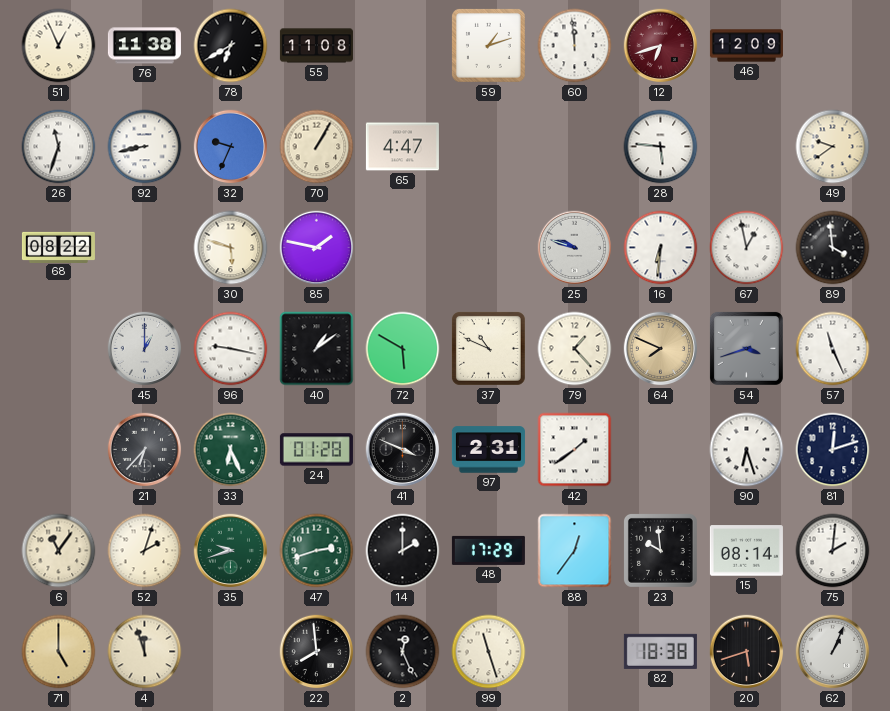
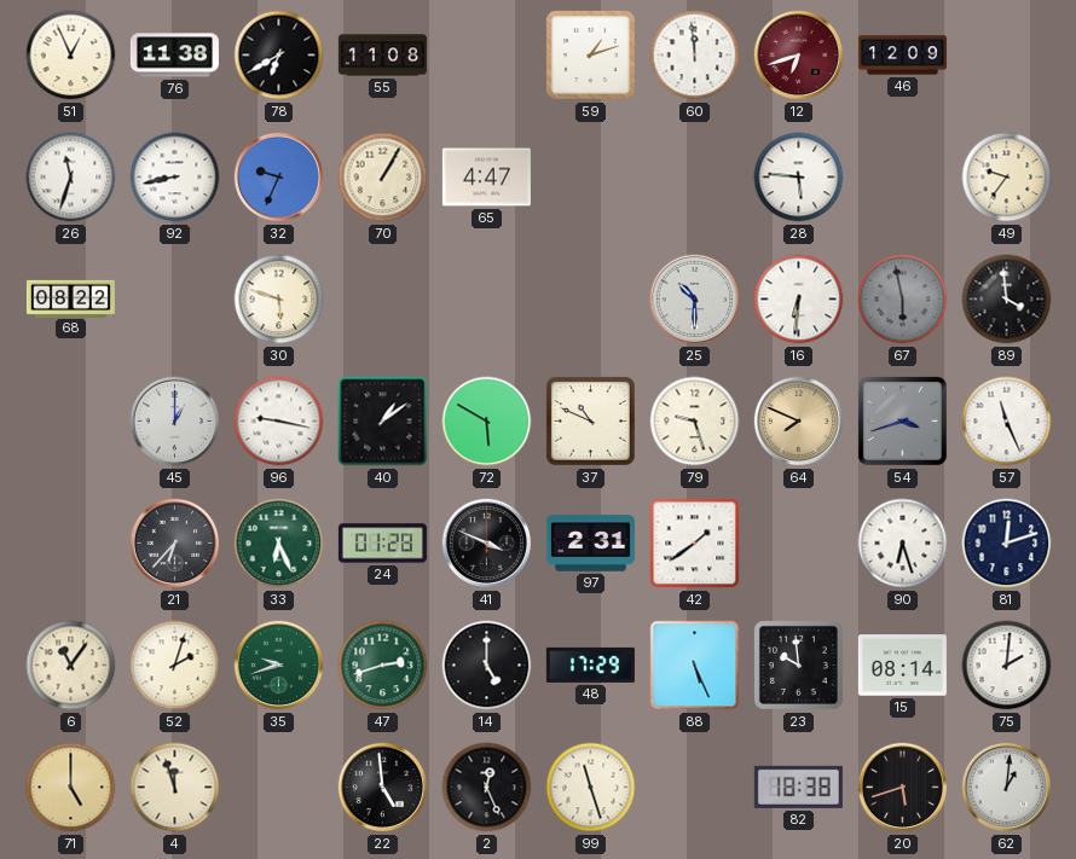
49: 9:39 -> 9:36
85: 1:47 -> none
25: 9:48 -> 10:30
67: 12:58 -> 5:58
67 dial: white -> grey
79: 1:23 -> 9:27
14: 2:00 -> 5:00
88: 12:36 -> 5:26
22: 7:59 -> 4:59
62: 1:04 -> 1:01
